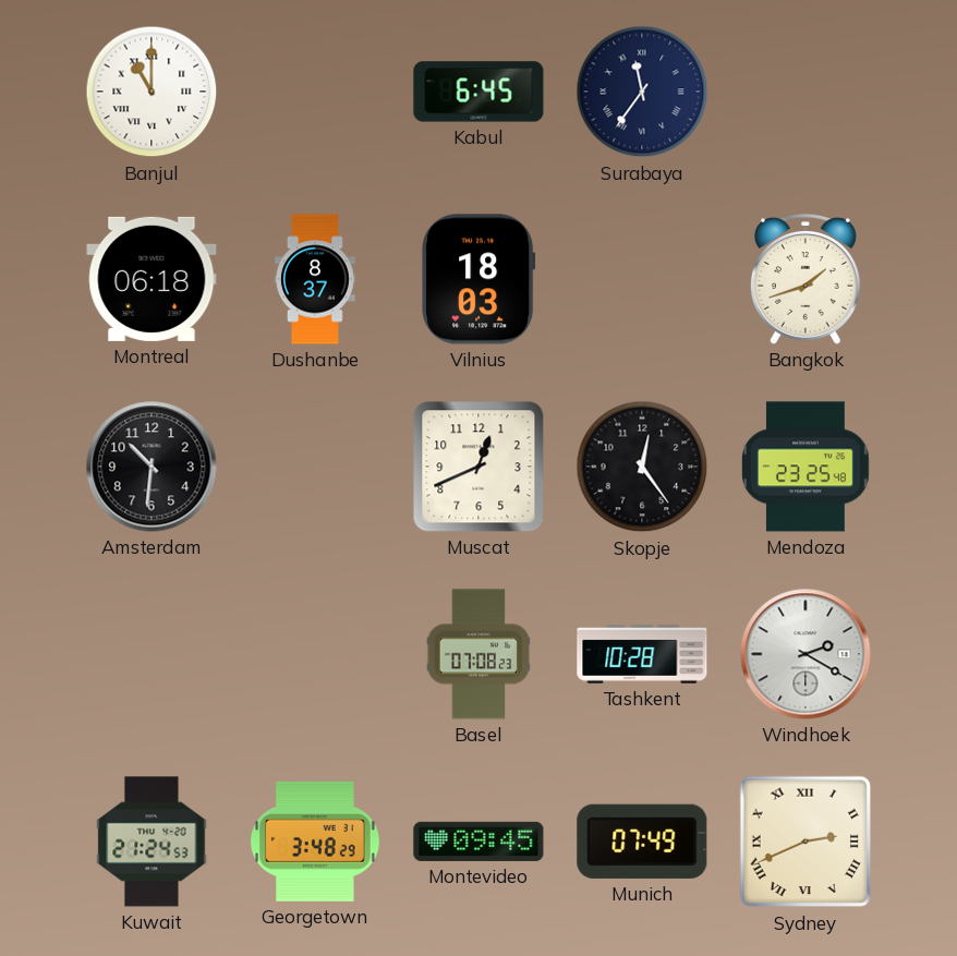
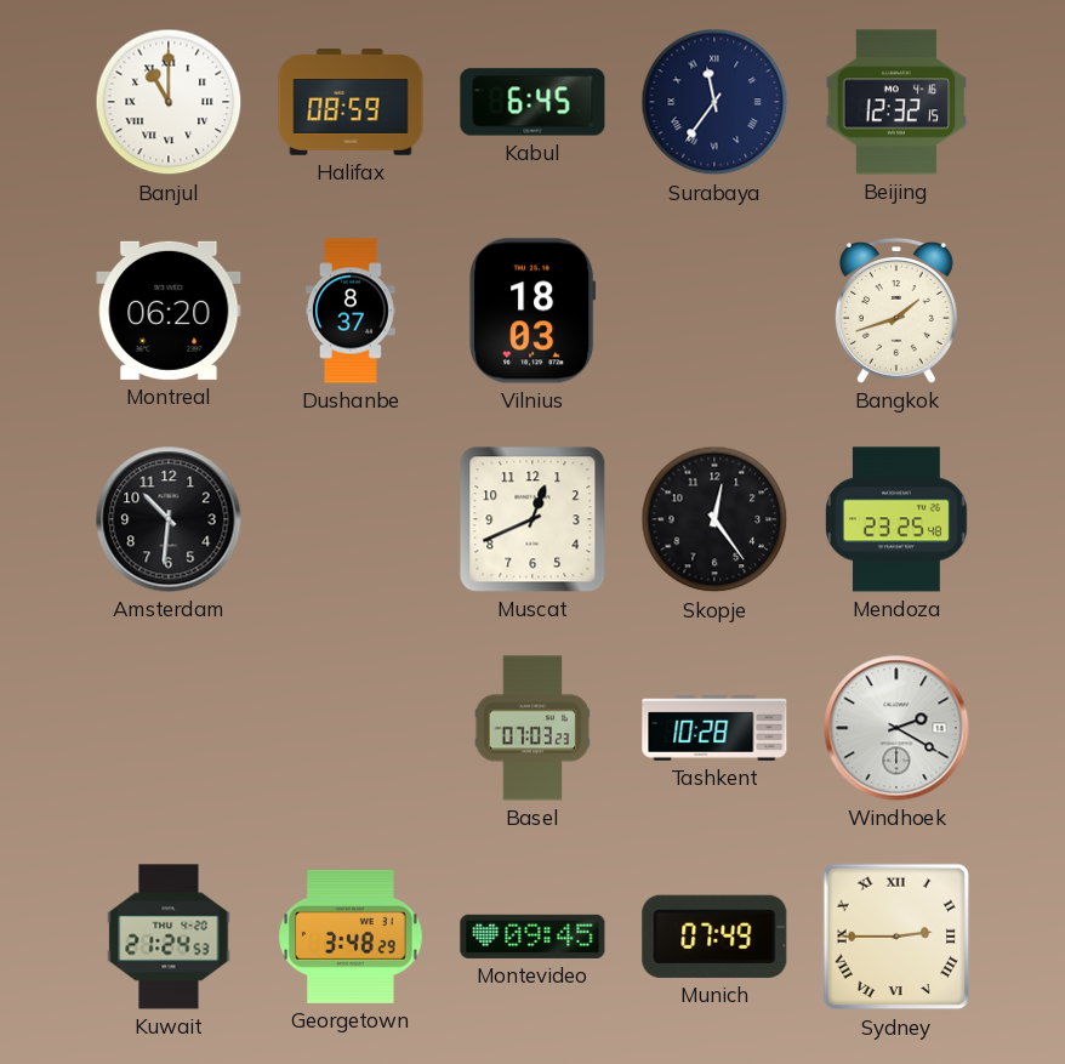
Halifax: none -> 08:59
Beijing: none -> 12:32
Montreal: 06:18 -> 06:20
Basel: 07:08 -> 07:03
Sydney: 2:41 -> 2:45
